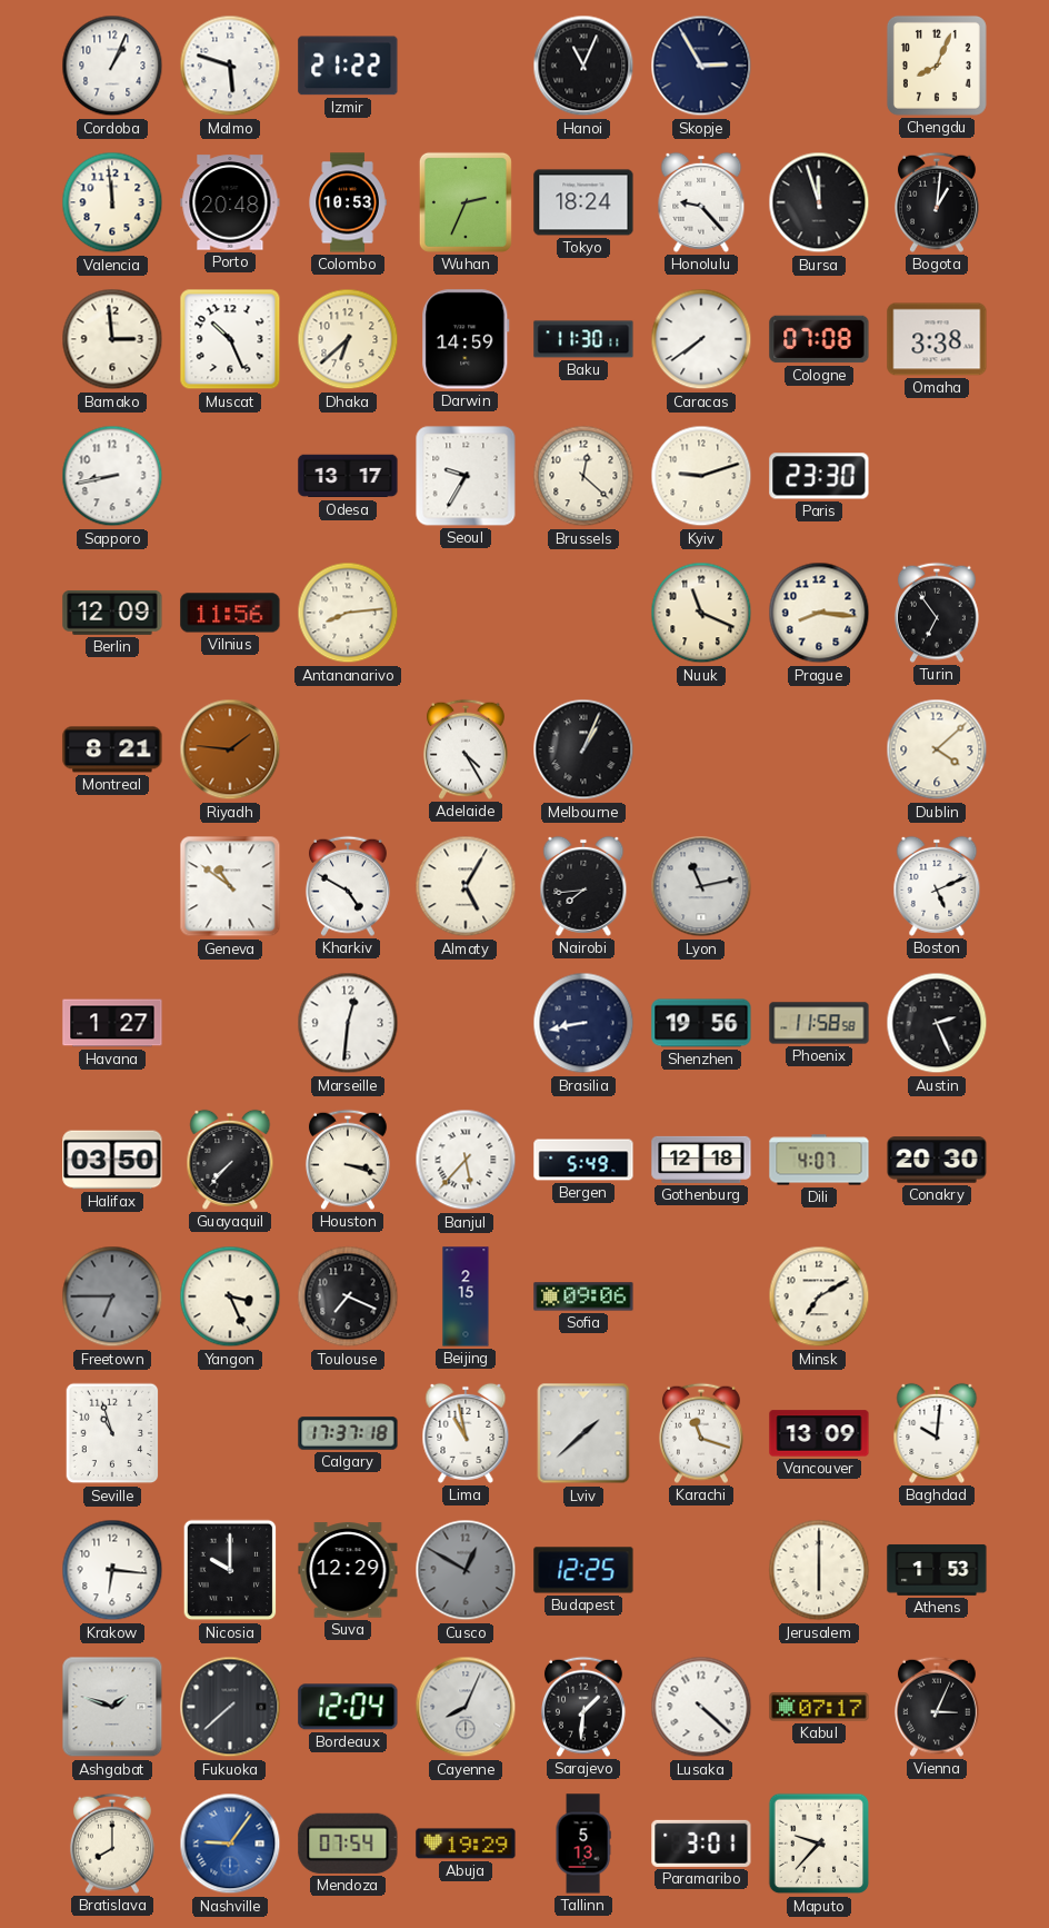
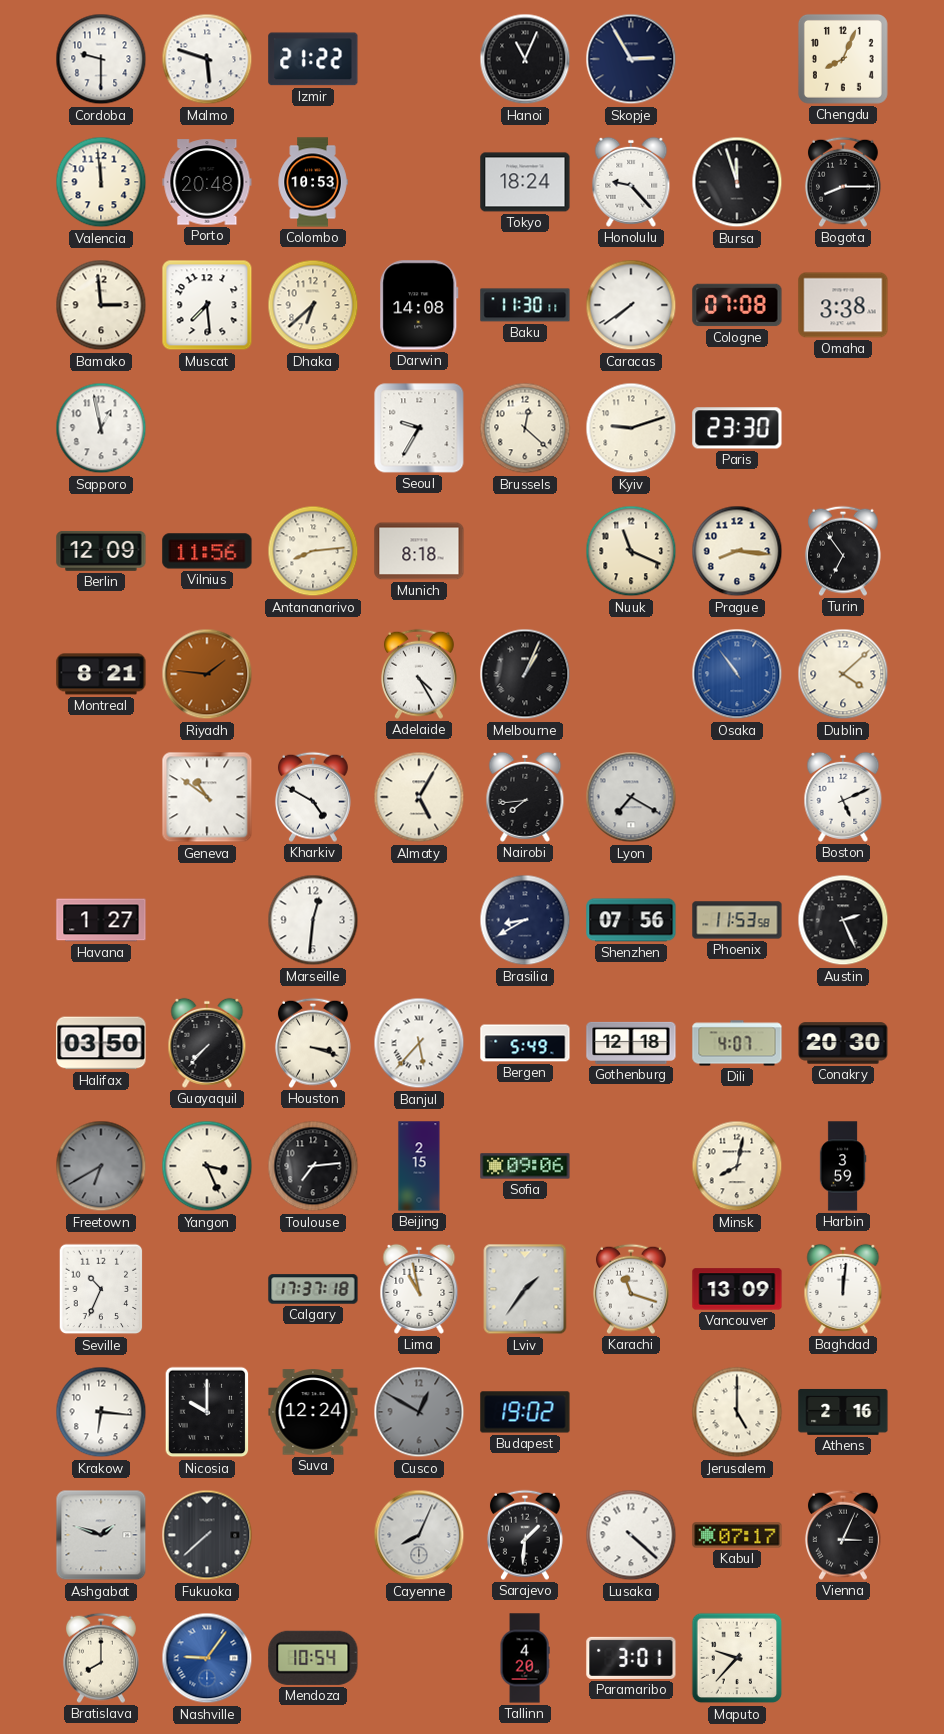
Cordoba: 1:04 -> 9:30
Wuhan: 2:34 -> none
Bogota: 1:01 -> 8:15
Muscat: 10:26 -> 7:29
Darwin: 14:59 -> 14:08
Sapporo: 8:43 -> 12:58
Odesa: 13:17 -> none
Munich: none -> 8:18
Osaka: none -> 10:54
Lyon: 11:13 -> 7:20
Brasilia: 8:43 -> 8:40
Shenzhen: 19:56 -> 07:56
Phoenix: 11:58 -> 11:53
Freetown: 6:45 -> 6:40
Toulouse: 7:19 -> 7:14
Minsk: 7:10 -> 8:02
Harbin: none -> 3:59
Seville: 10:57 -> 10:34
Lviv: 1:38 -> 1:36
Baghdad: 10:01 -> 12:01
Suva: 12:29 -> 12:24
Budapest: 12:25 -> 19:02
Jerusalem: 6:00 -> 5:00
Athens: 1:53 -> 2:16
Bordeaux: 12:04 -> none
Mendoza: 07:54 -> 10:54
Abuja: 19:29 -> none
Tallinn: 5:13 -> 4:20
